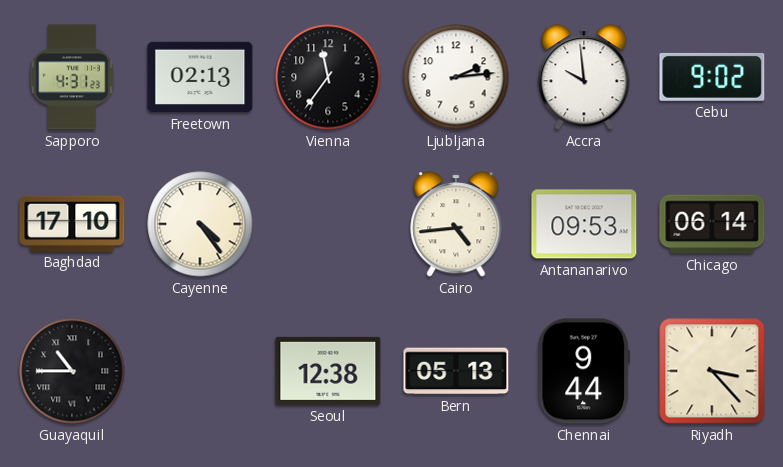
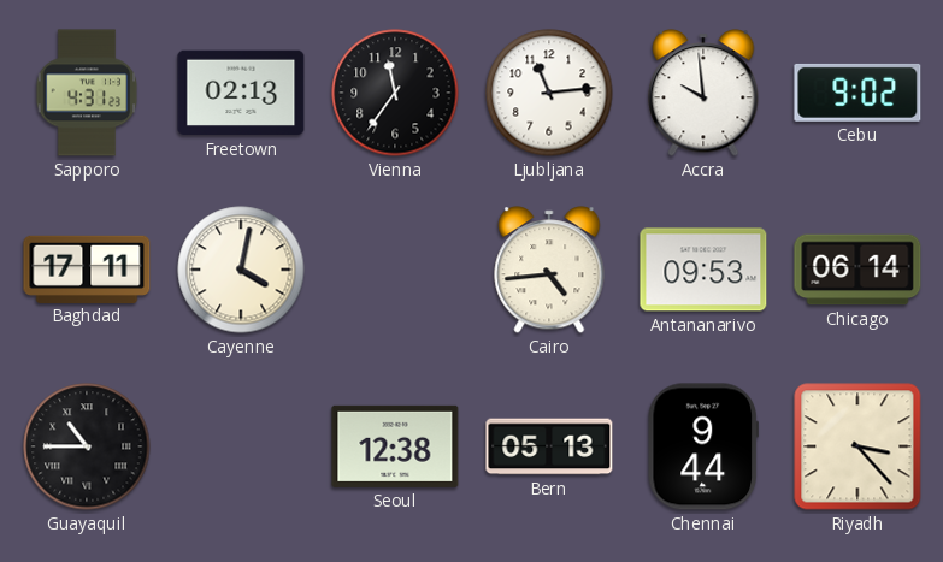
Ljubljana: 2:14 -> 11:14
Baghdad: 17:10 -> 17:11
Cayenne: 4:24 -> 4:02
